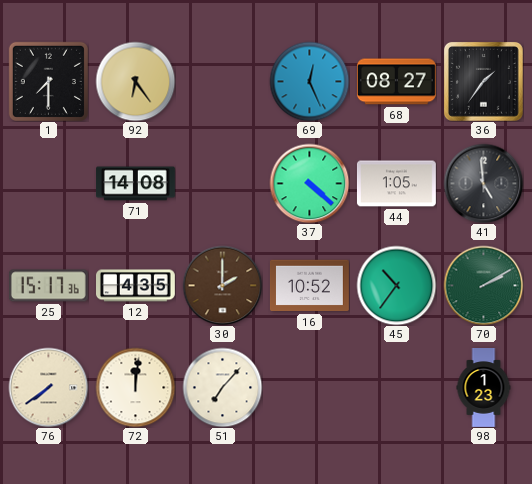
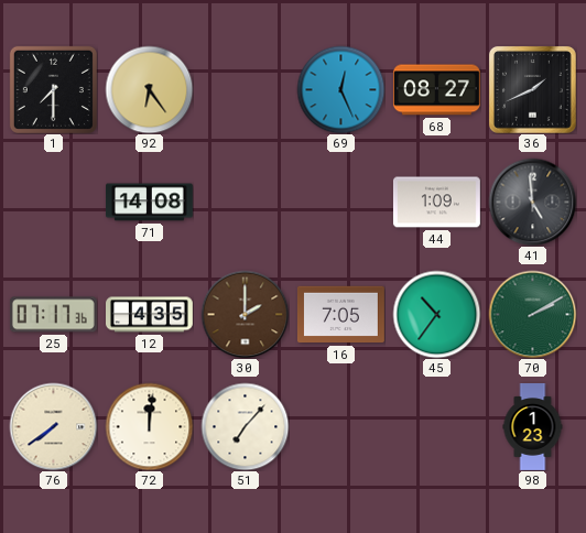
36: 1:36 -> 1:41
37: 4:22 -> none
44: 1:05 -> 1:09
25: 15:17 -> 07:17
16: 10:52 -> 7:05
